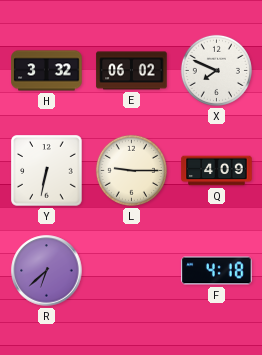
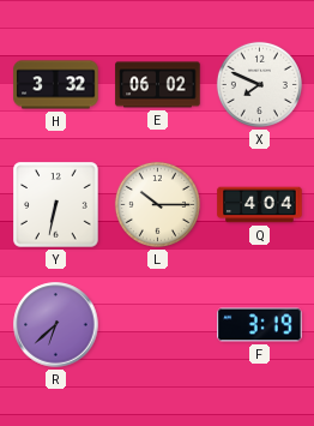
L: 9:15 -> 10:15
Q: 4:09 -> 4:04
F: 4:18 -> 3:19
